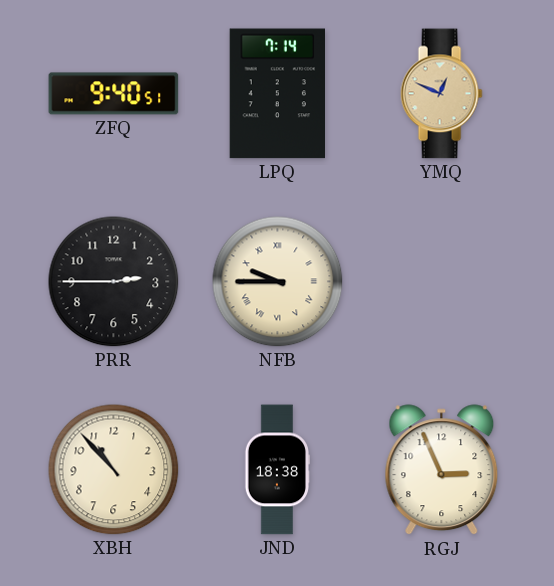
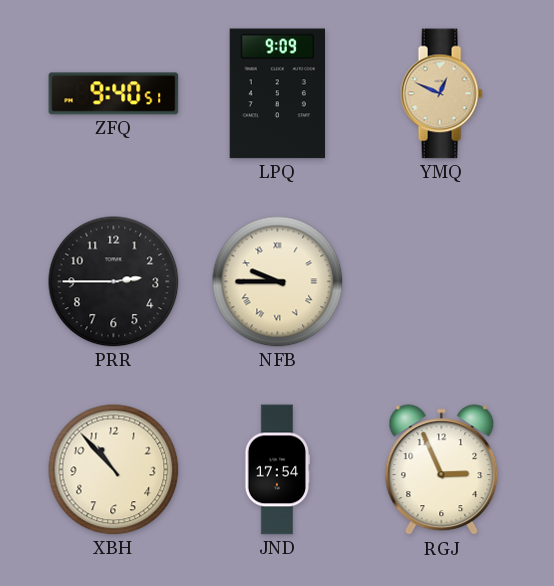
LPQ: 7:14 -> 9:09
JND: 18:38 -> 17:54
